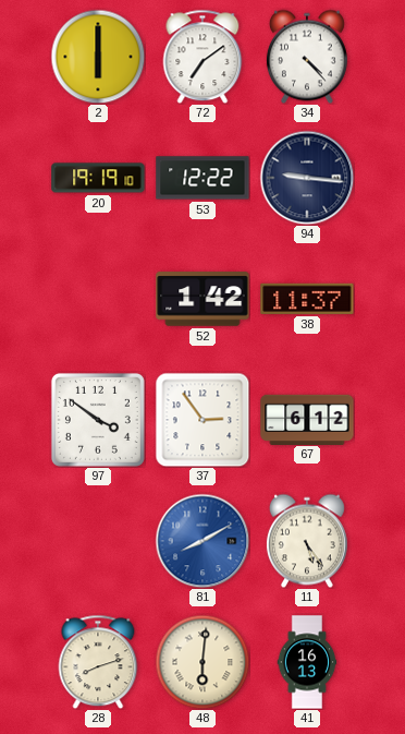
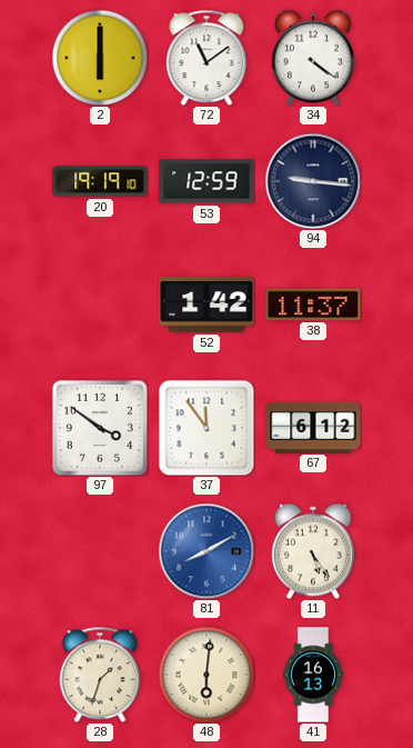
72: 7:09 -> 11:09
34: 4:23 -> 4:21
53: 12:22 -> 12:59
37: 2:54 -> 11:54
28: 8:12 -> 1:33
